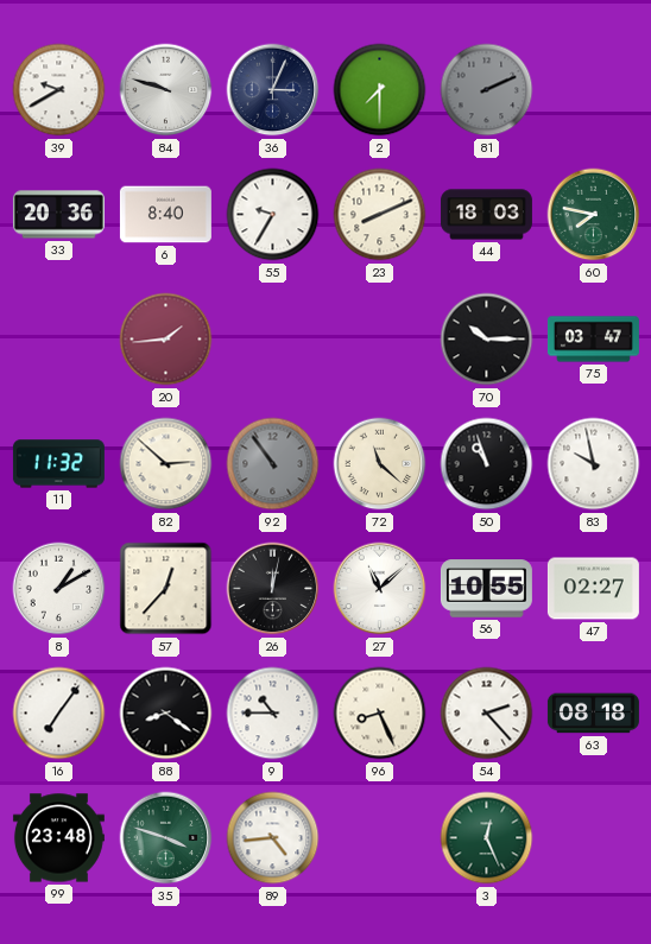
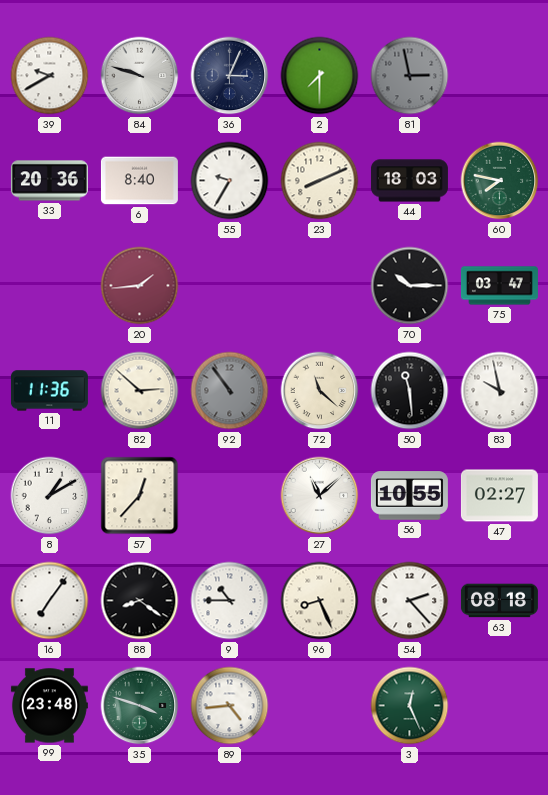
81: 2:11 -> 2:58
11: 11:32 -> 11:36
50: 10:57 -> 11:29
26: 12:02 -> none
